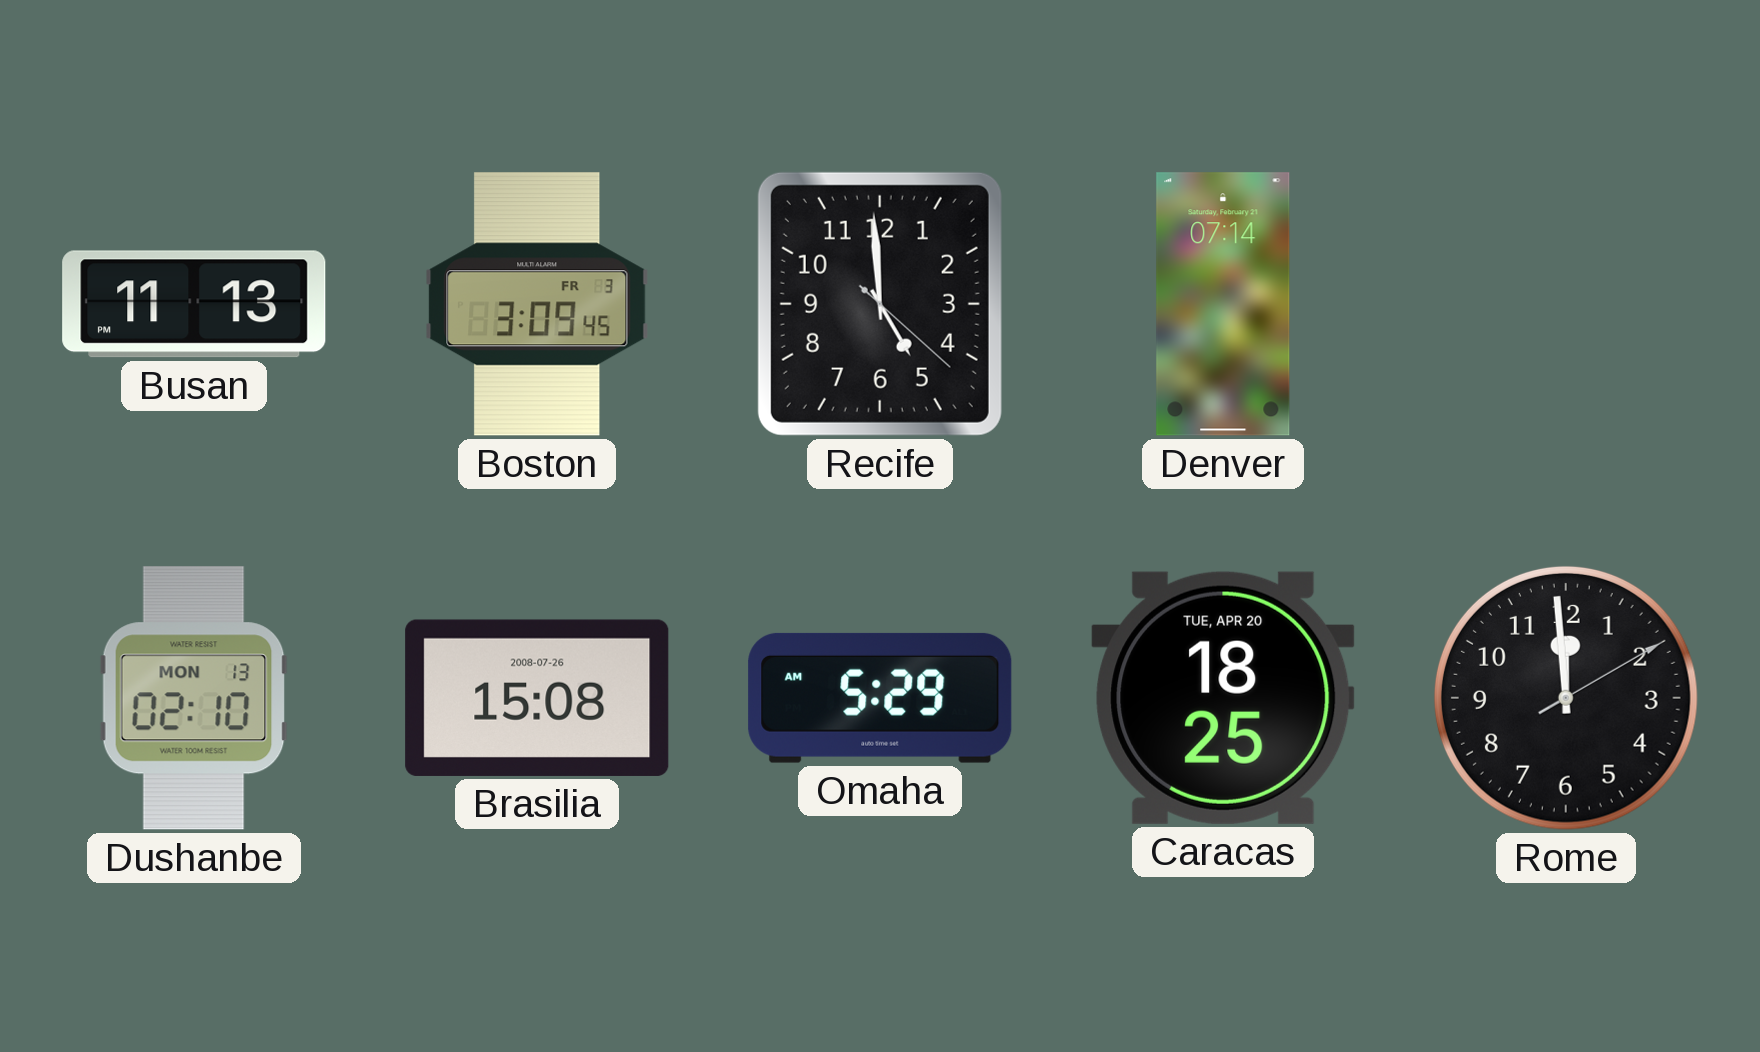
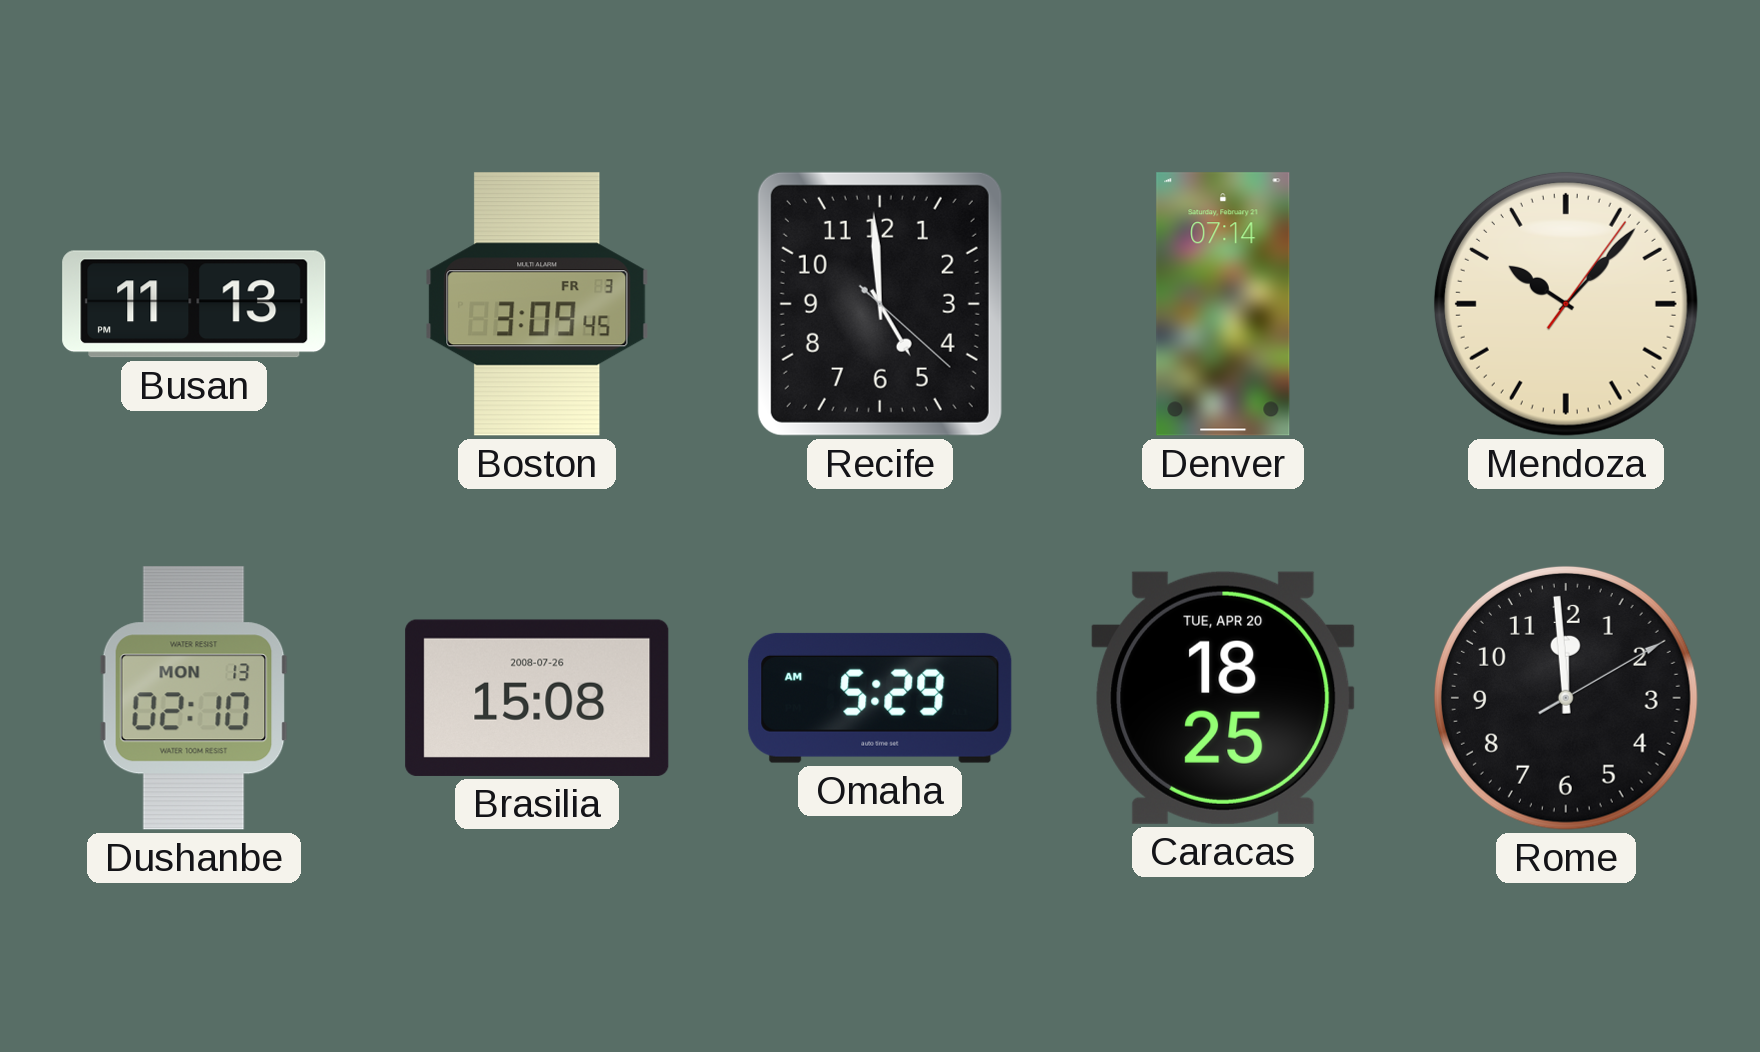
Mendoza: none -> 10:07
